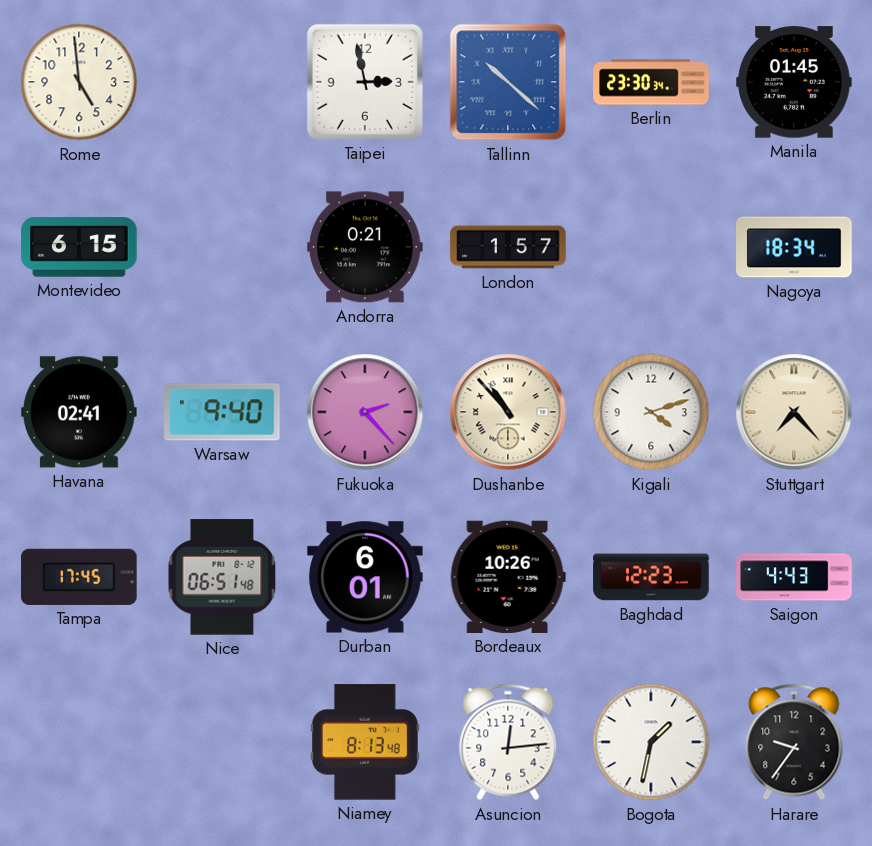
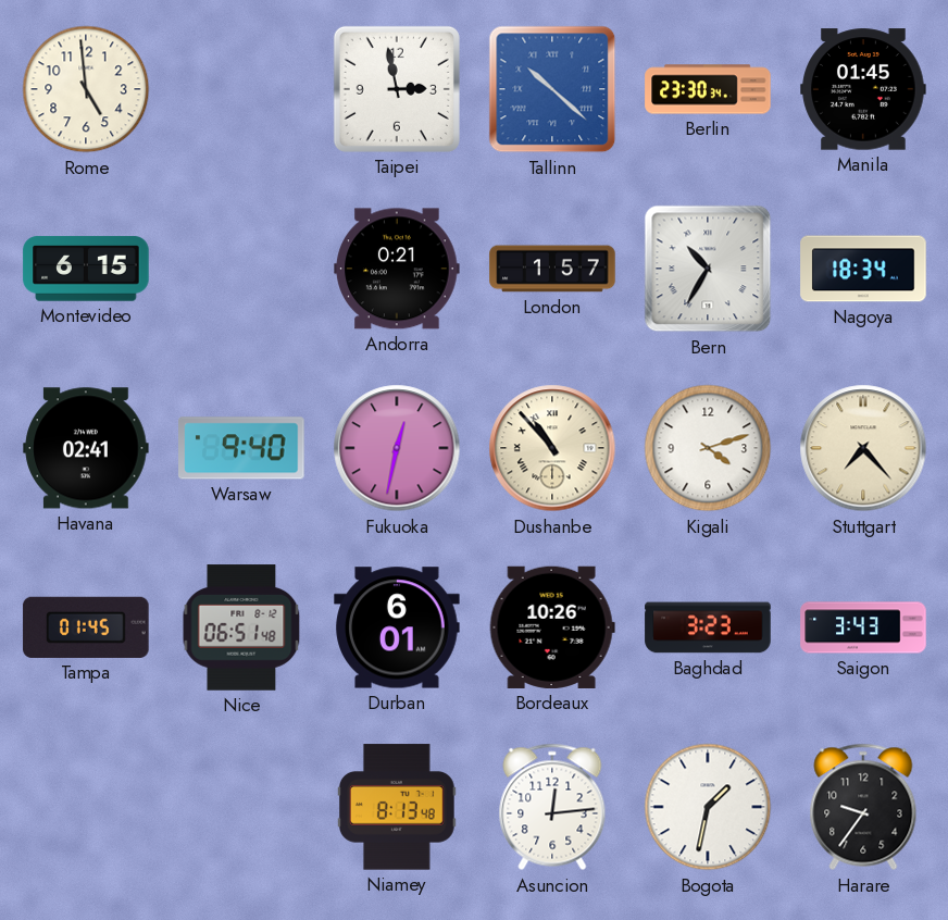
Bern: none -> 10:35
Fukuoka: 2:23 -> 12:32
Tampa: 17:45 -> 01:45
Baghdad: 12:23 -> 3:23
Saigon: 4:43 -> 3:43
